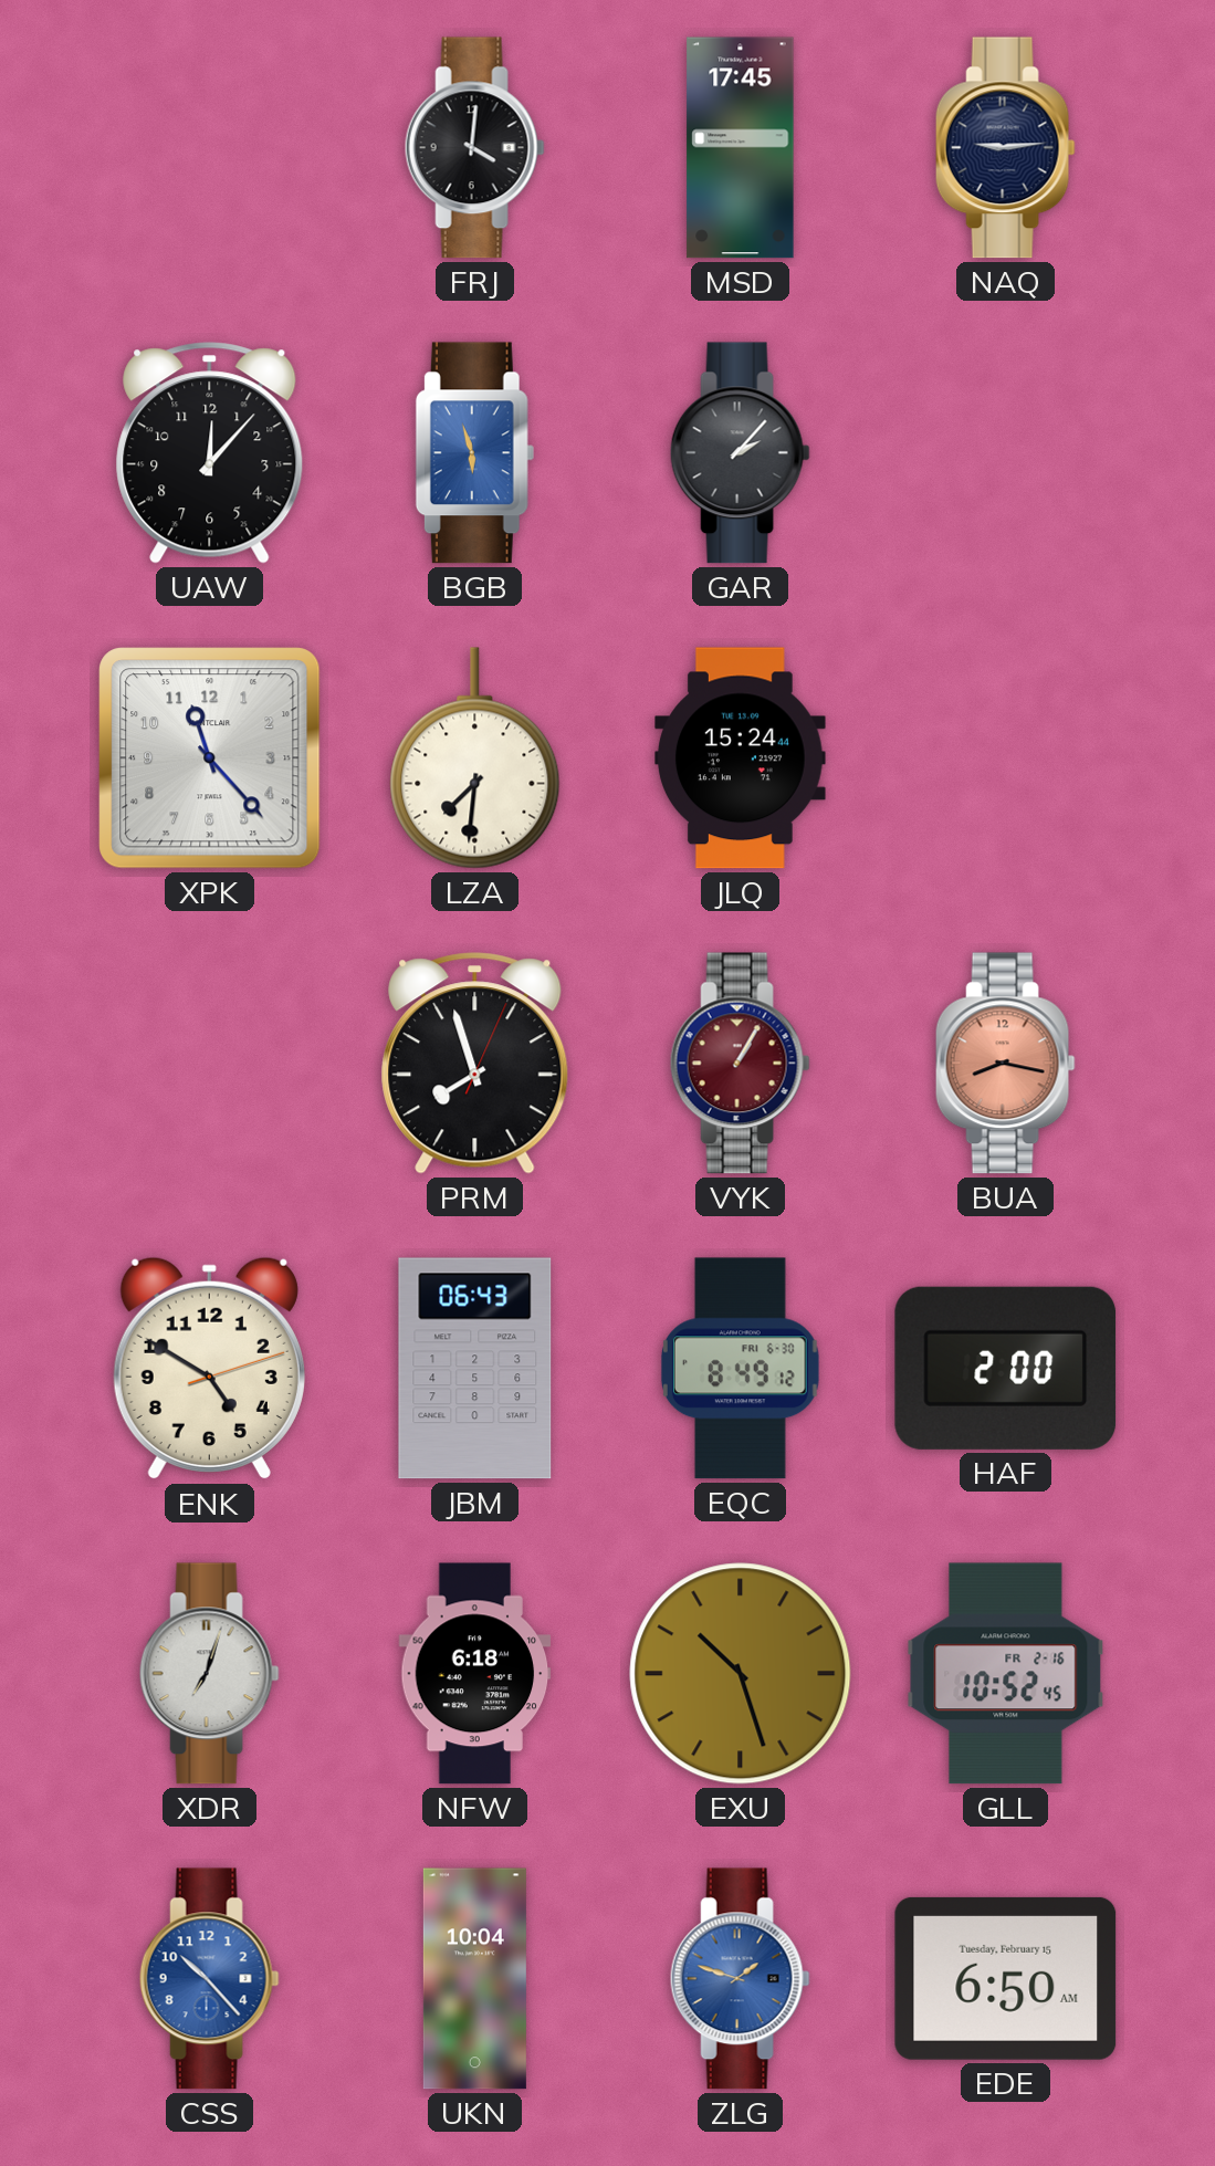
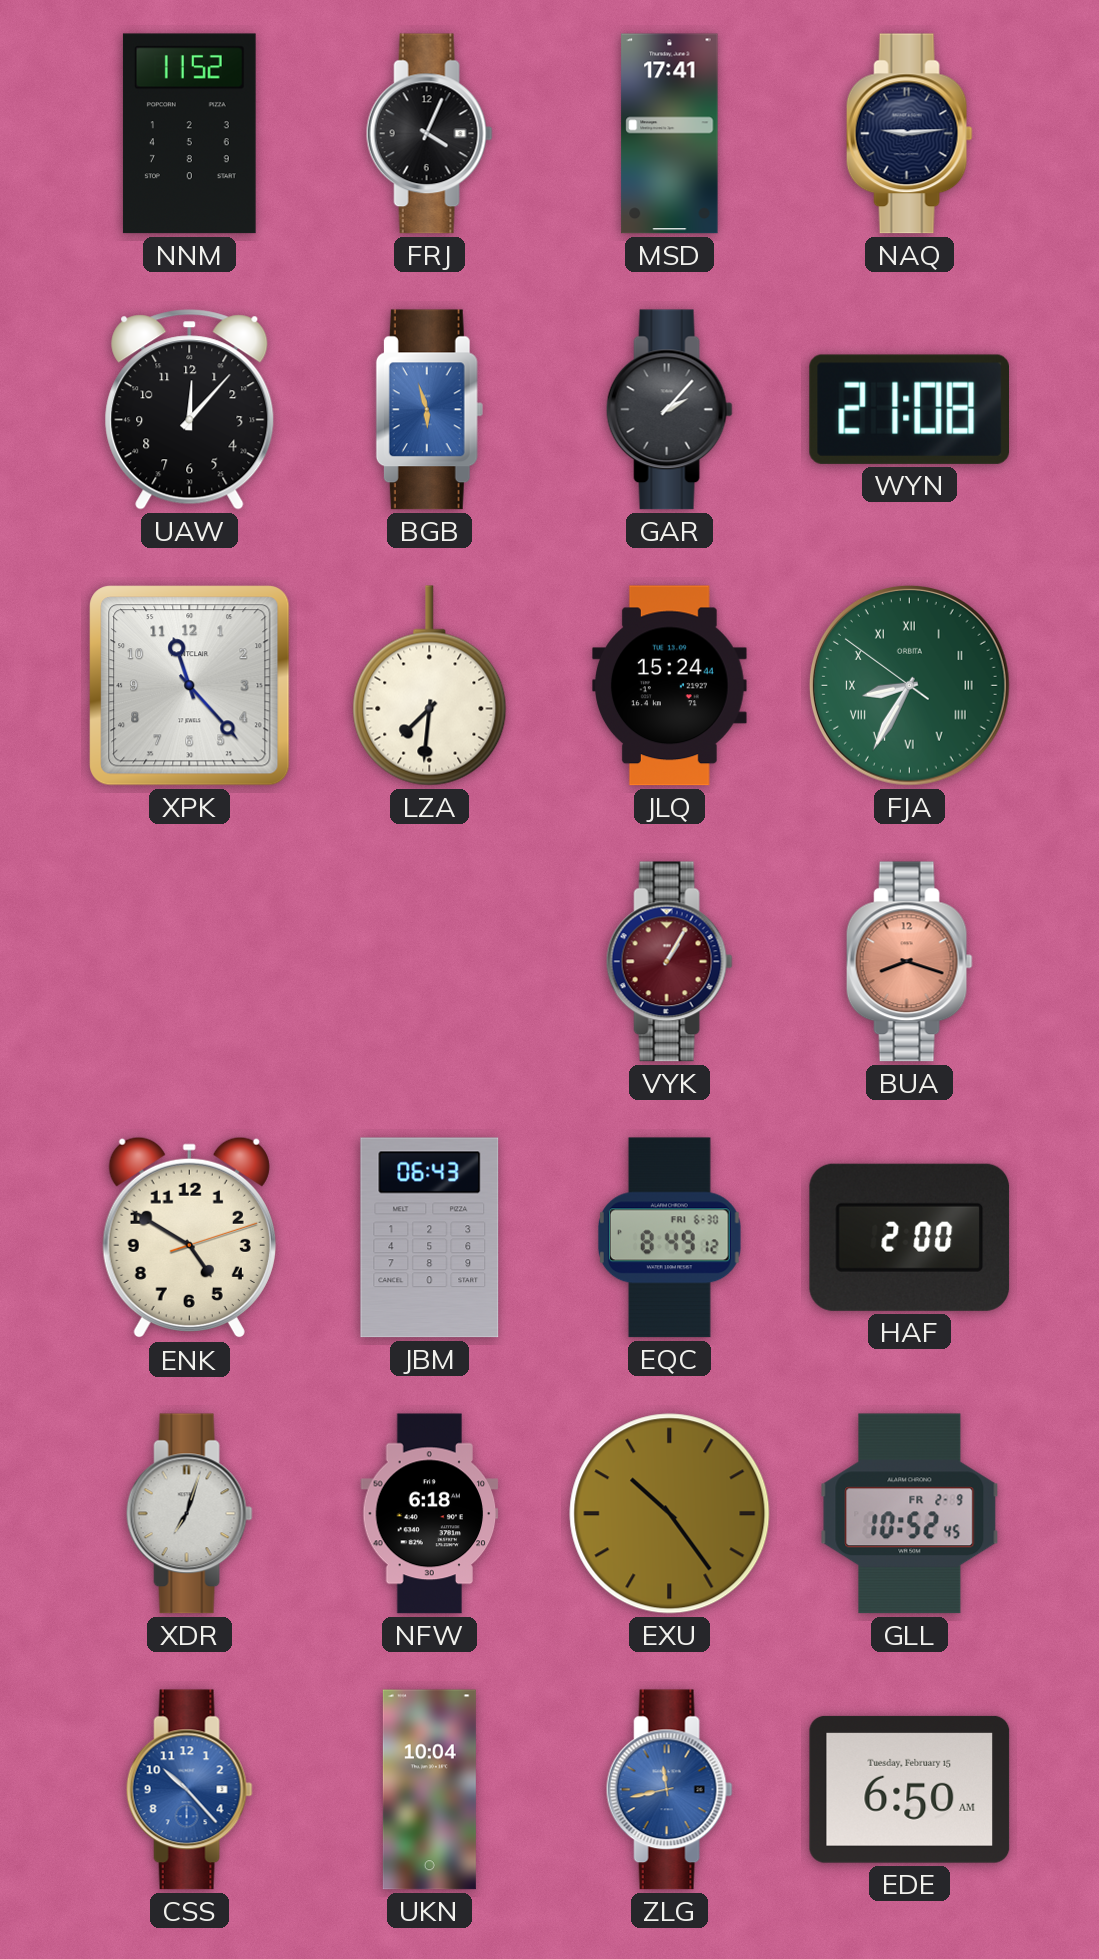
NNM: none -> 11:52
FRJ: 4:01 -> 4:04
MSD: 17:45 -> 17:41
WYN: none -> 21:08
FJA: none -> 8:34
PRM: 7:57 -> none
BUA: 8:17 -> 8:18
EXU: 10:27 -> 10:24
GLL date: FR 2-16 -> FR 2-9
ZLG: 1:48 -> 11:43
